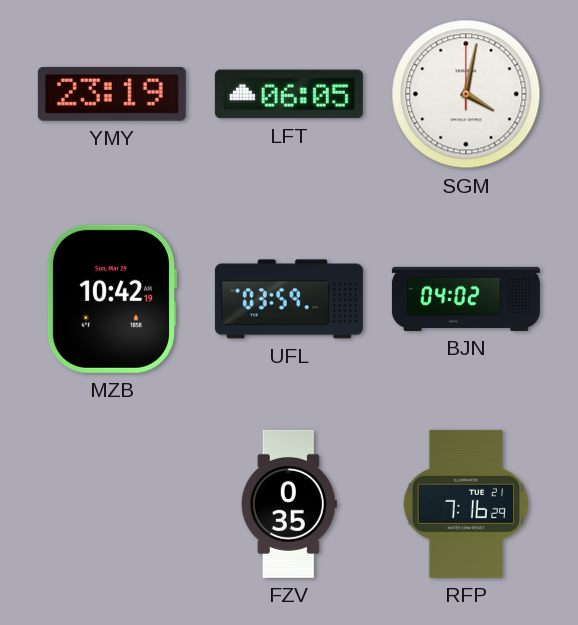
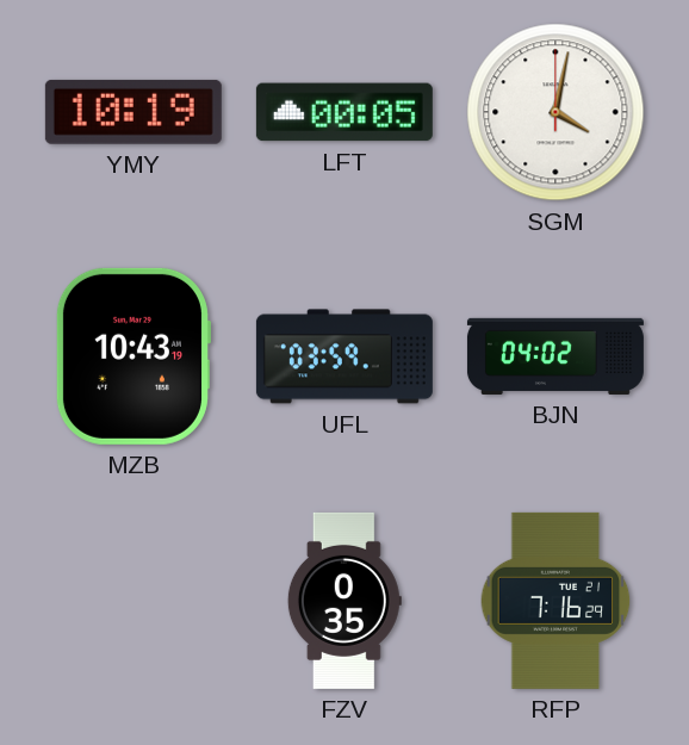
YMY: 23:19 -> 10:19
LFT: 06:05 -> 00:05
MZB: 10:42 -> 10:43
